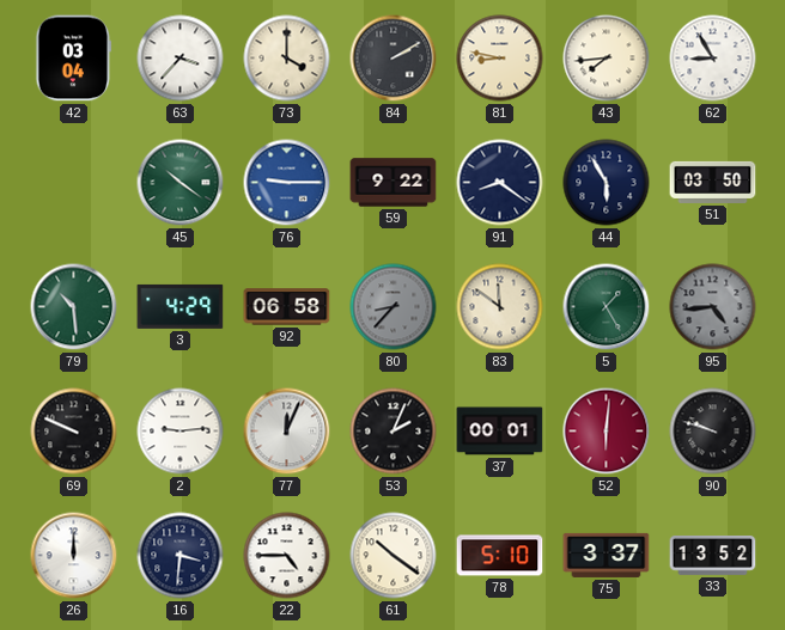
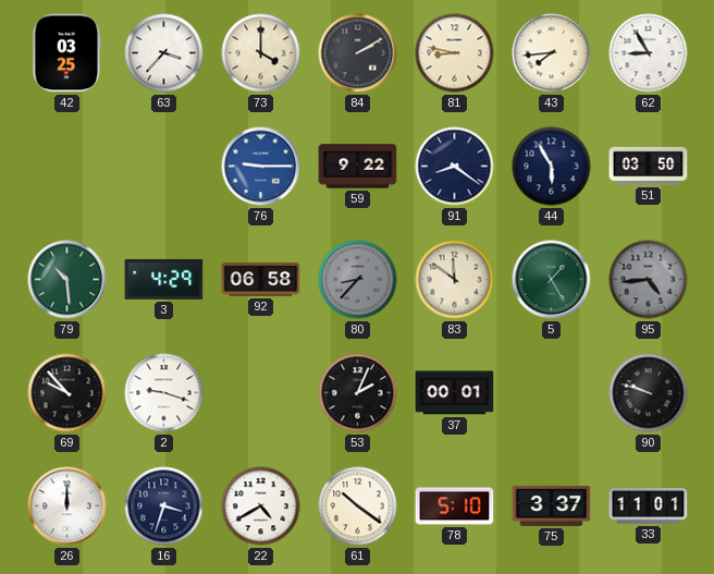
42: 03:04 -> 03:25
45: 10:21 -> none
69: 9:49 -> 9:53
2: 9:14 -> 9:18
77: 12:04 -> none
52: 6:01 -> none
16: 3:31 -> 3:33
22: 4:45 -> 4:40
33: 13:52 -> 11:01
